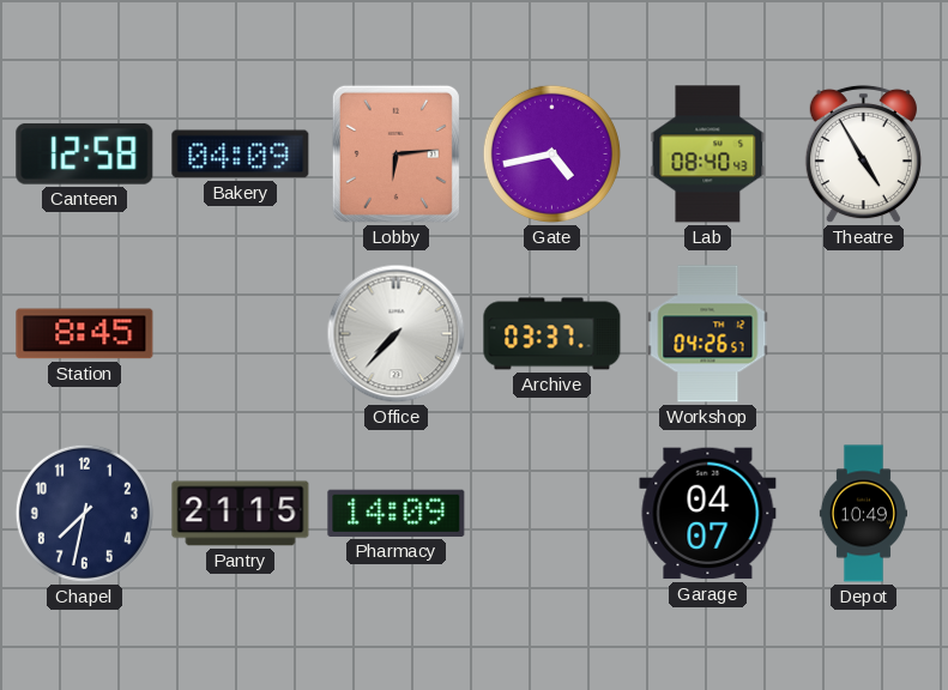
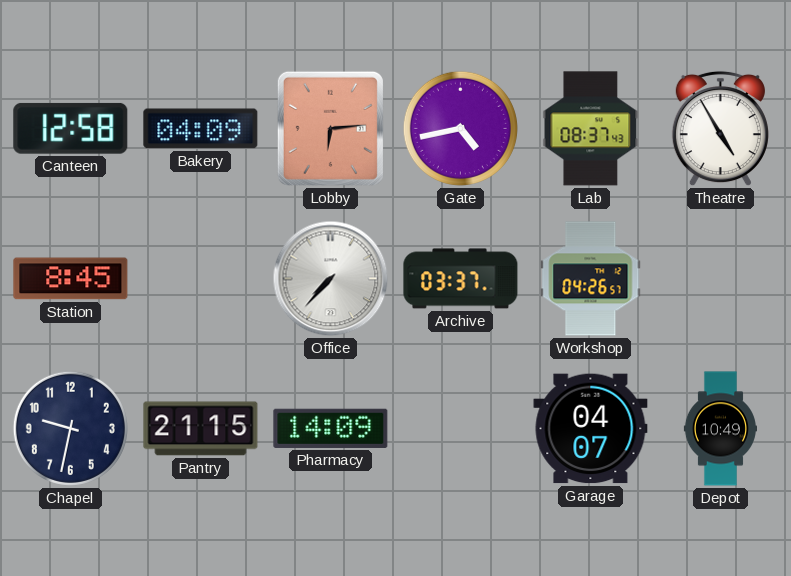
Lab: 08:40 -> 08:37
Chapel: 7:32 -> 9:32
